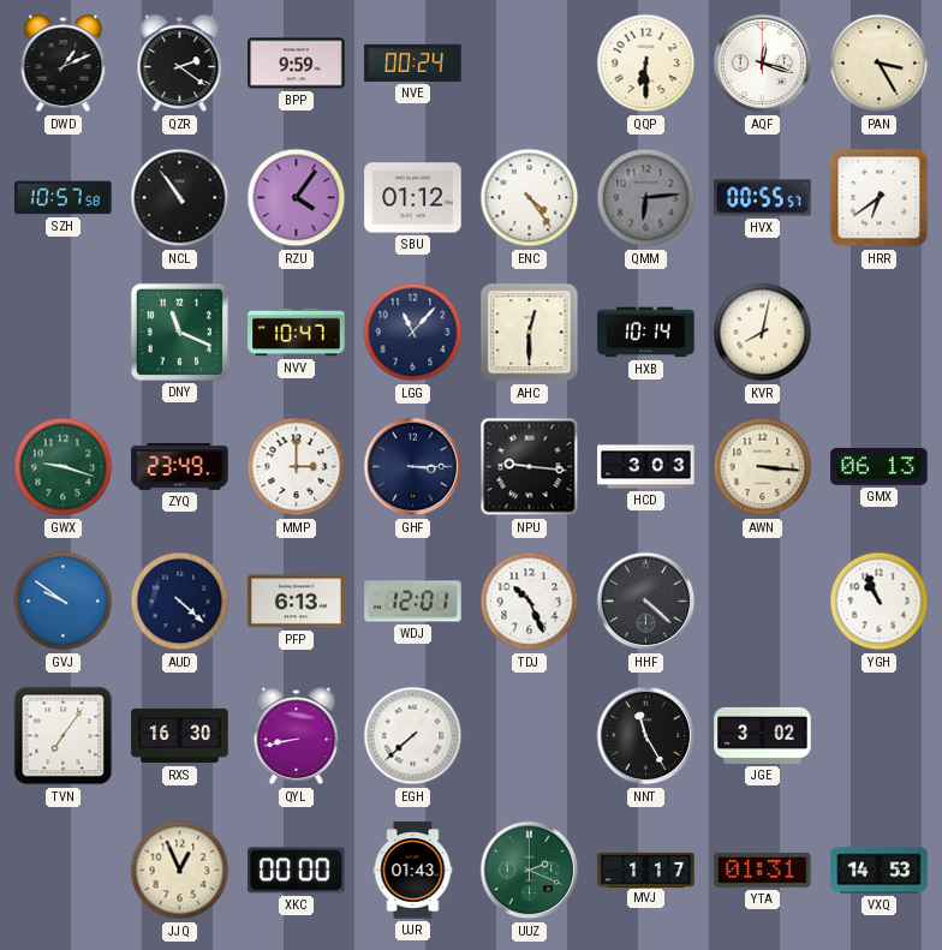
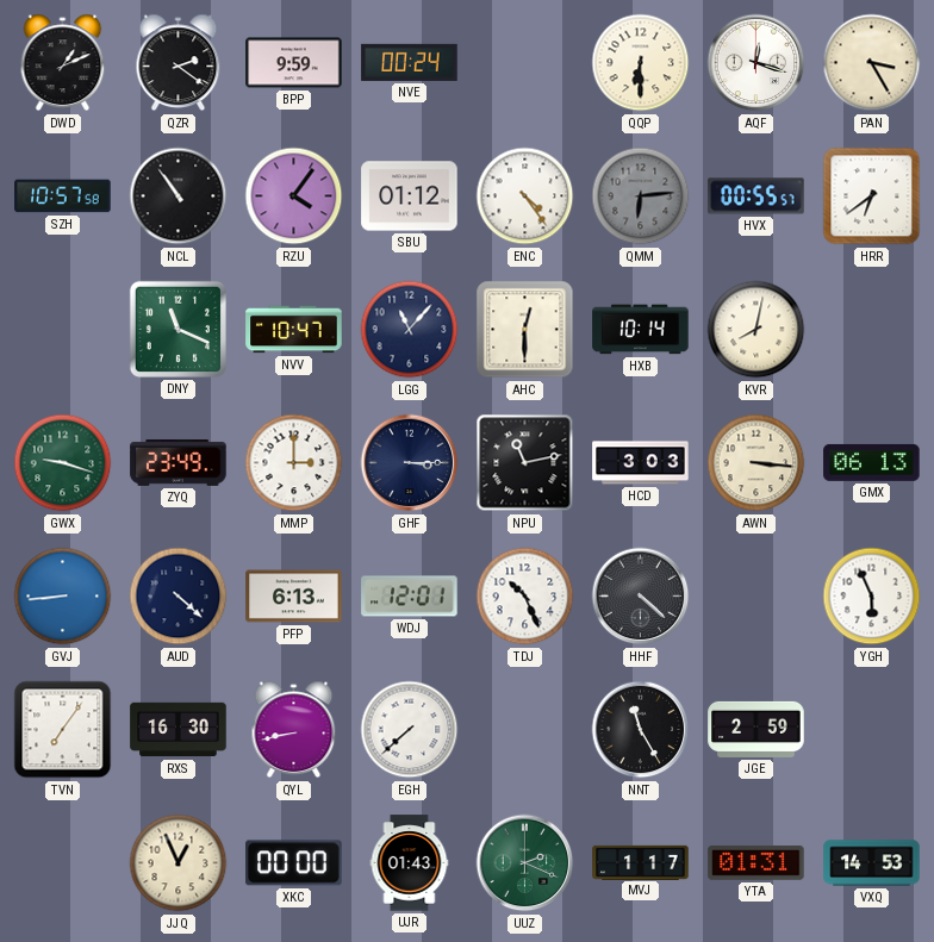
NPU: 9:16 -> 11:13
GVJ: 9:51 -> 8:44
YGH: 10:56 -> 5:56
JGE: 3:02 -> 2:59
